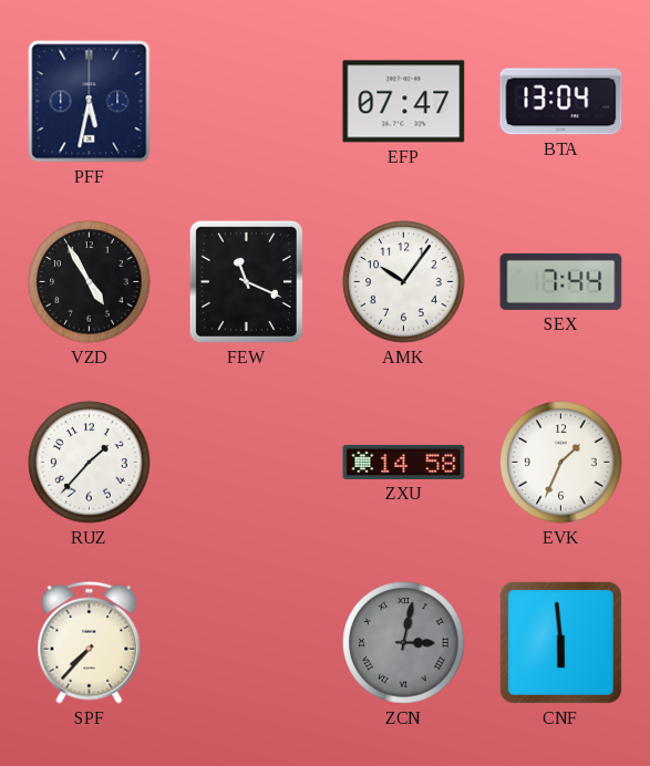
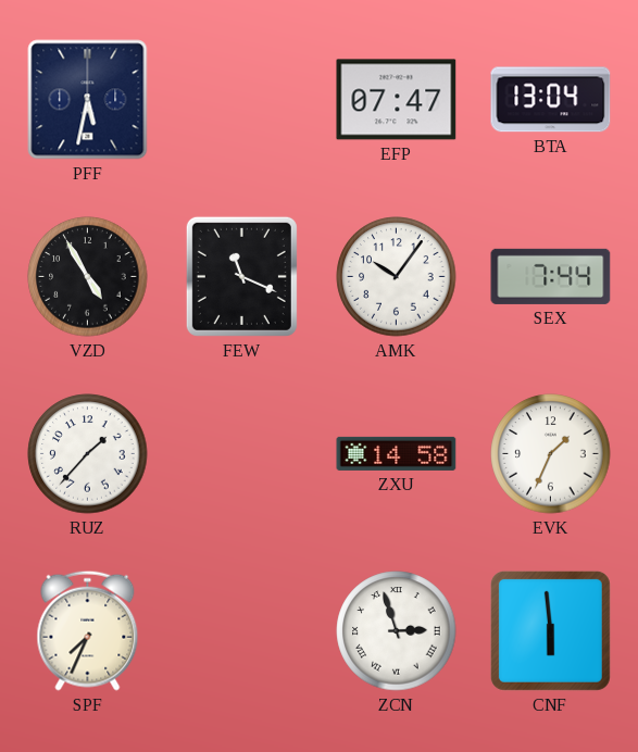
SPF: 7:37 -> 7:34
ZCN: 3:02 -> 2:57
ZCN dial: grey -> white
